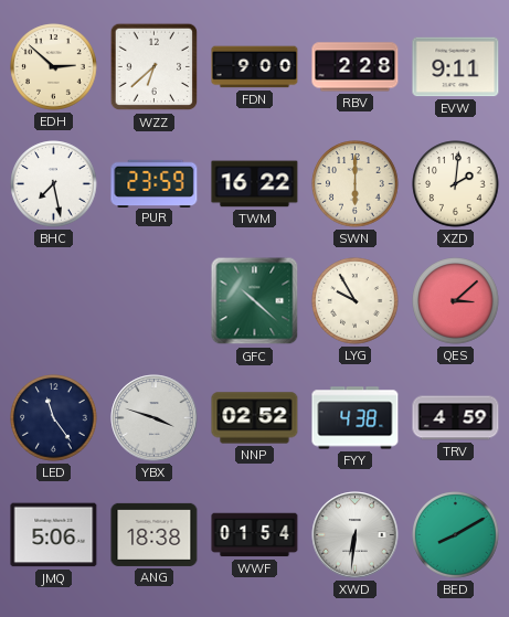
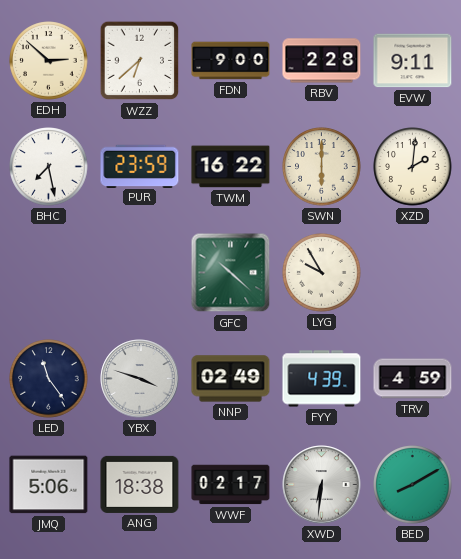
QES: 3:08 -> none
NNP: 02:52 -> 02:49
FYY: 4:38 -> 4:39
WWF: 01:54 -> 02:17
